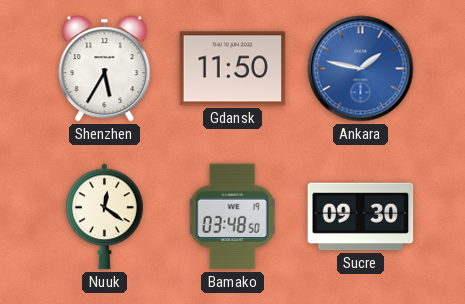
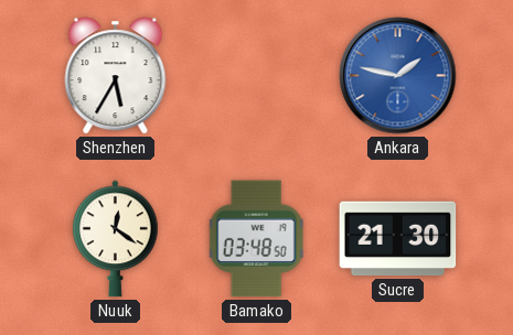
Gdansk: 11:50 -> none
Sucre: 09:30 -> 21:30
